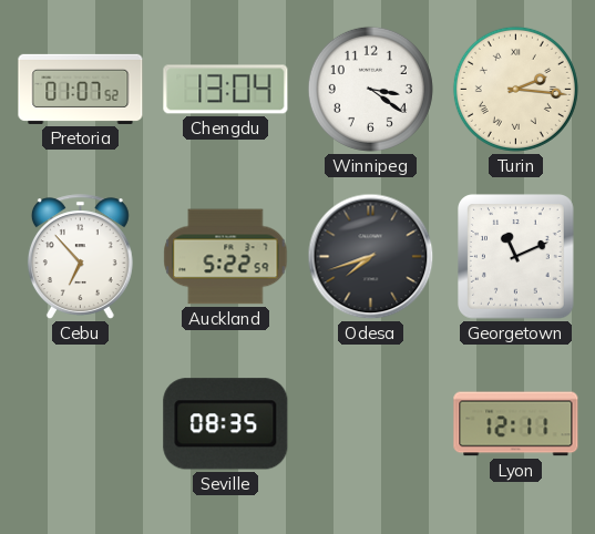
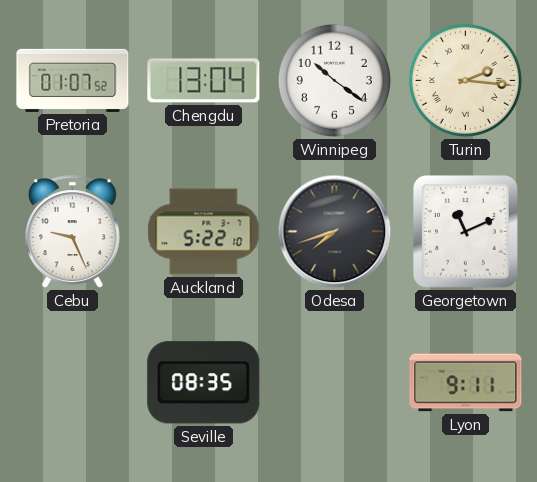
Winnipeg: 3:21 -> 10:21
Cebu: 6:53 -> 9:26
Auckland: 5:22:59 -> 5:22:10
Lyon: 12:11 -> 9:11
